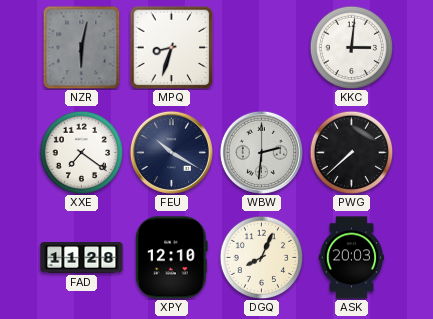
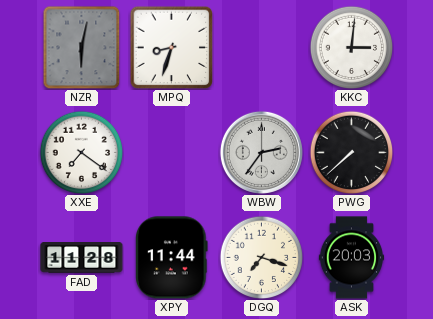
FEU: 10:20 -> none
WBW: 2:31 -> 2:36
XPY: 12:10 -> 11:44
DGQ: 8:04 -> 7:18
